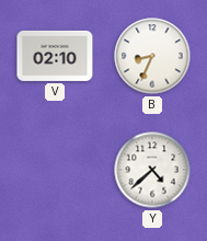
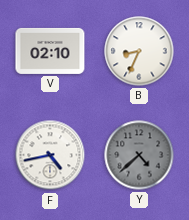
F: none -> 4:43
Y dial: white -> grey
